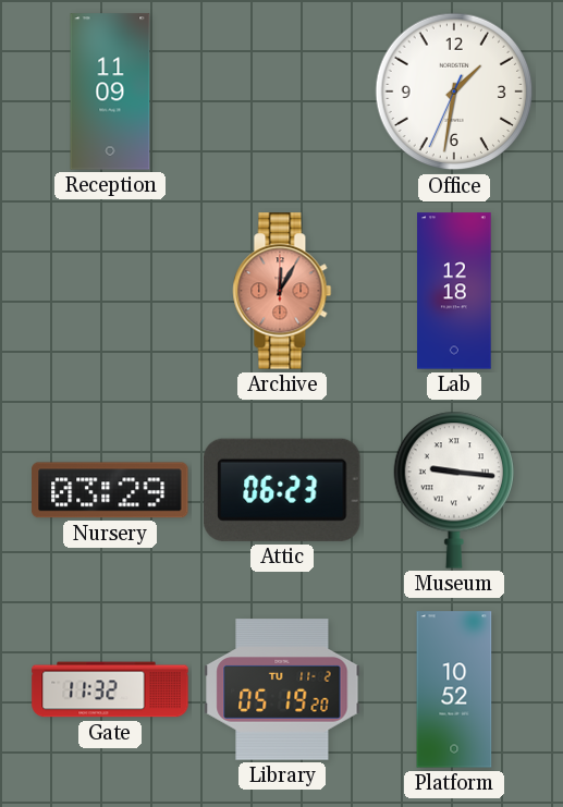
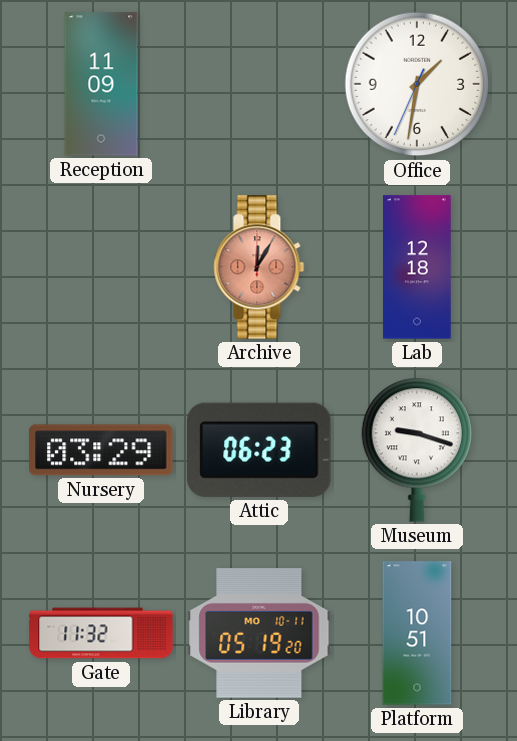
Museum: 9:16 -> 9:18
Library date: TU 11-2 -> MO 10-11
Platform: 10:52 -> 10:51
